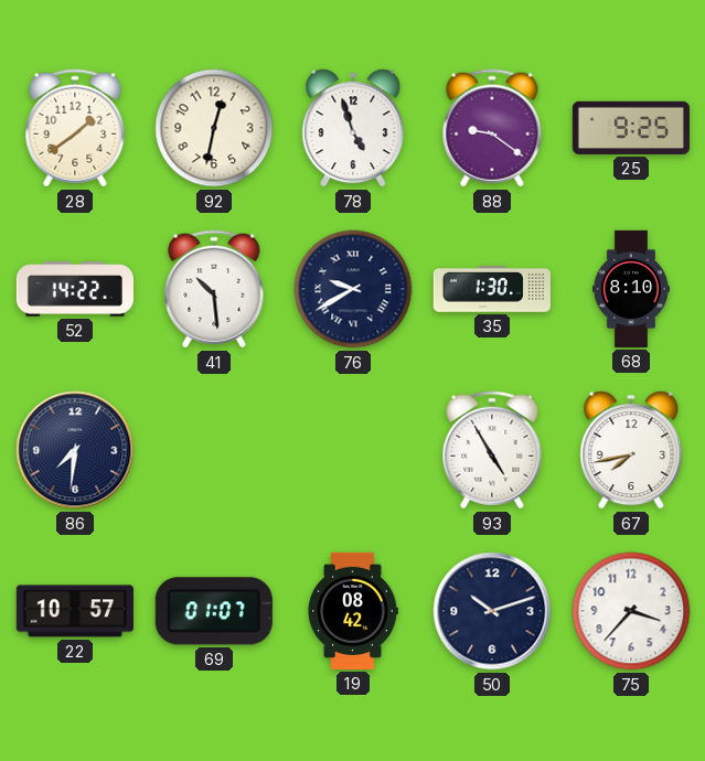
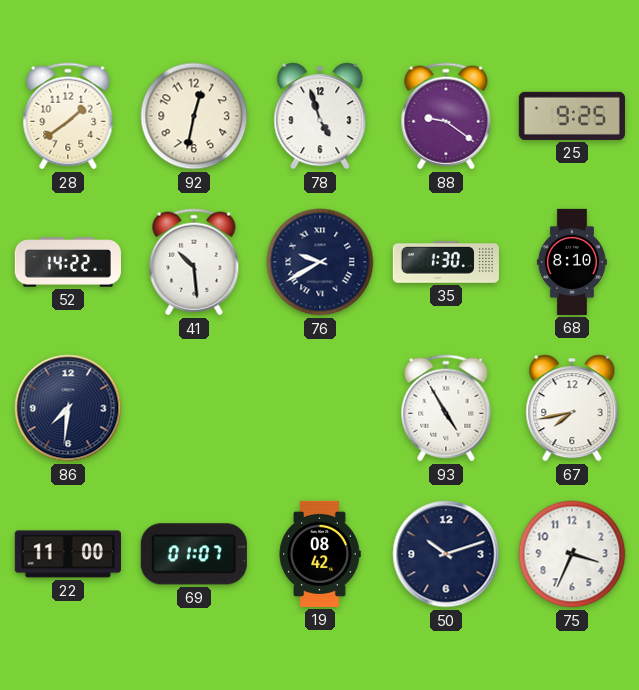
22: 10:57 -> 11:00
75: 3:37 -> 3:34
